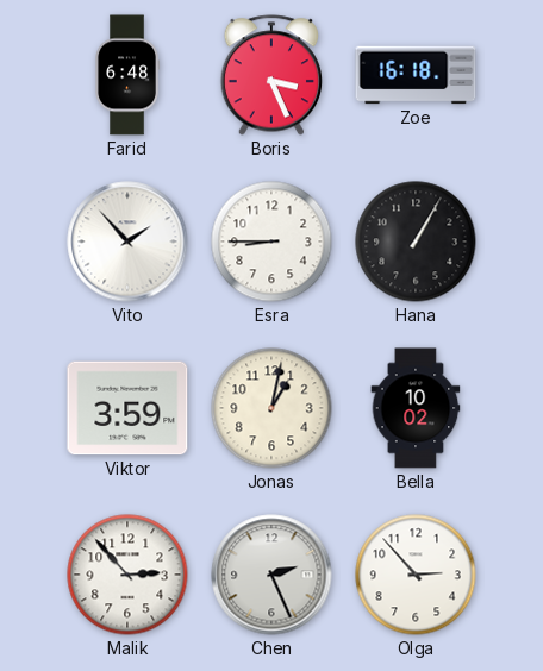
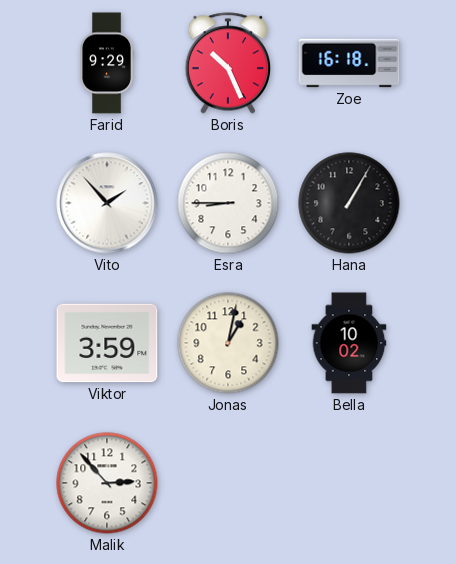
Farid: 6:48 -> 9:29
Boris: 3:26 -> 10:26
Chen: 2:26 -> none
Olga: 2:53 -> none
